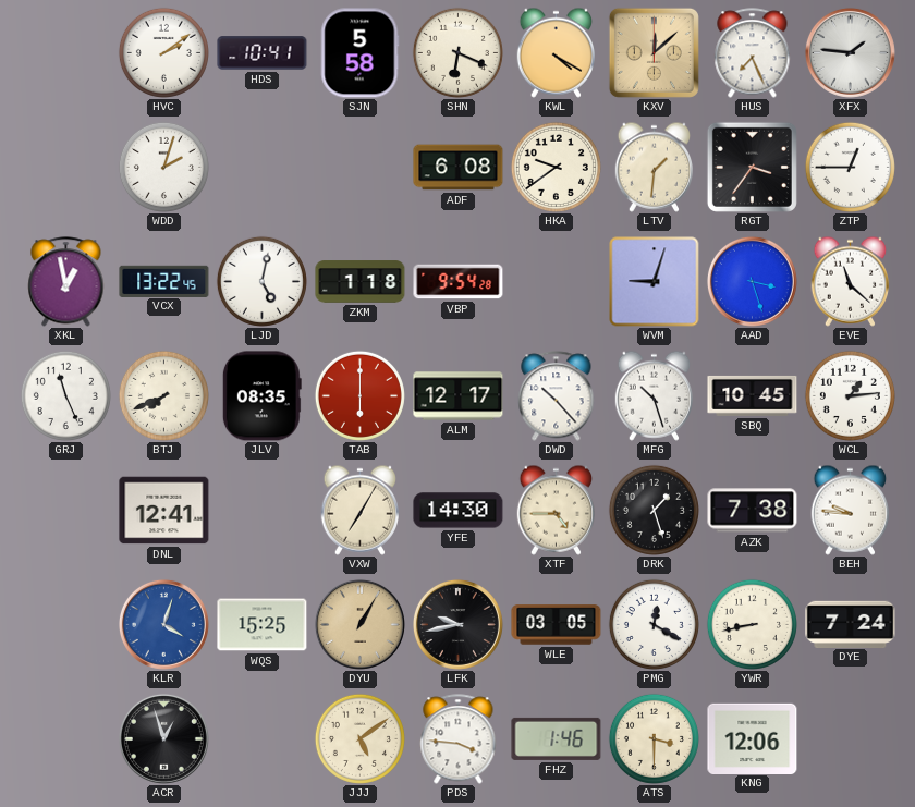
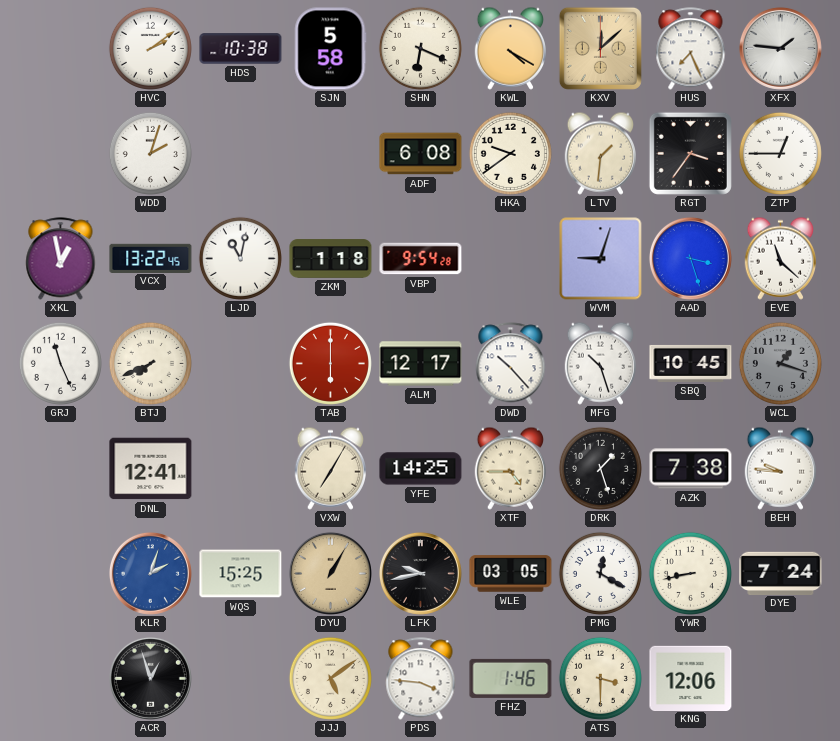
HDS: 10:41 -> 10:38
LJD: 5:02 -> 11:02
JLV: 08:35 -> none
WCL: 1:14 -> 1:18
WCL dial: white -> grey
YFE: 14:30 -> 14:25
KLR: 4:03 -> 2:03
